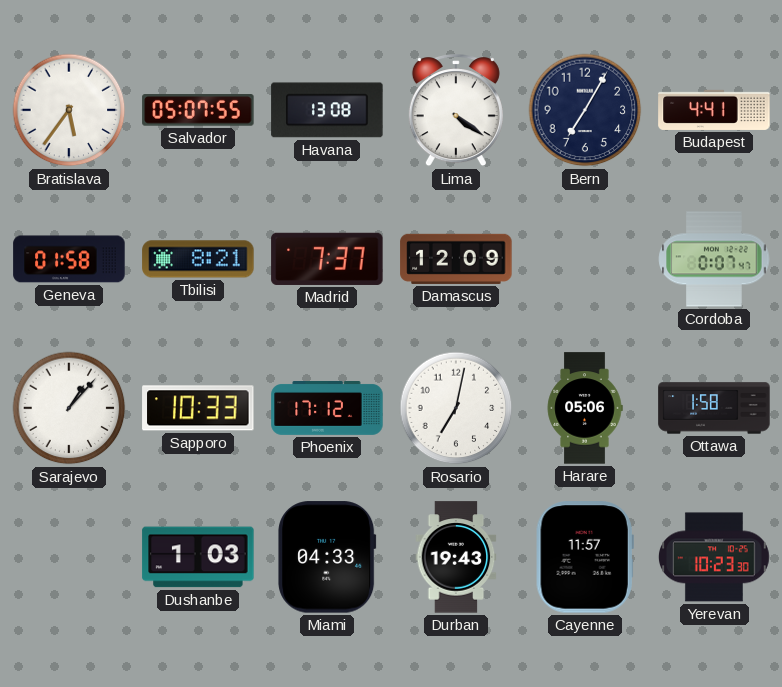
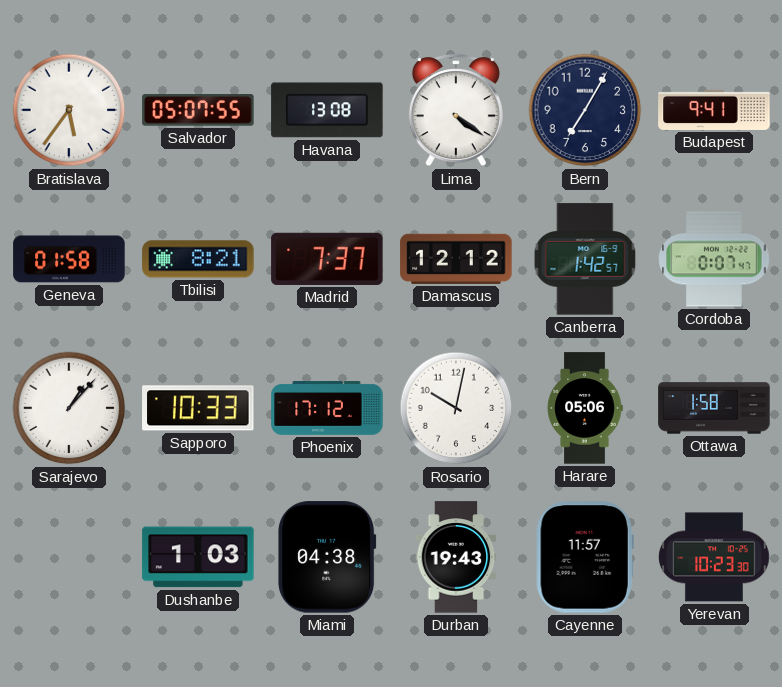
Budapest: 4:41 -> 9:41
Damascus: 12:09 -> 12:12
Canberra: none -> 1:42
Rosario: 7:02 -> 10:02
Miami: 04:33 -> 04:38
